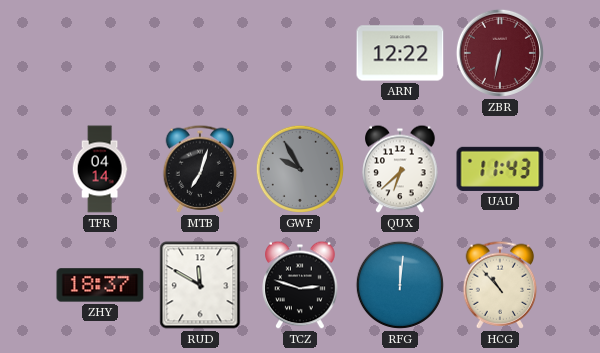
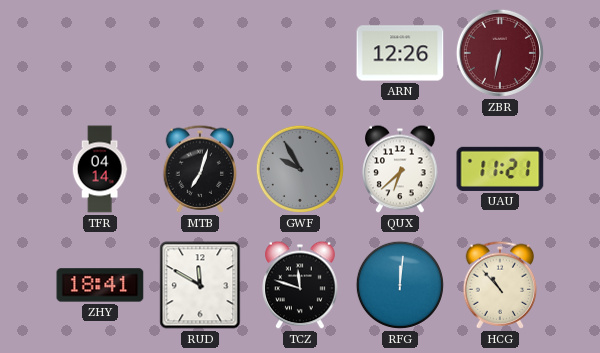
ARN: 12:22 -> 12:26
UAU: 11:43 -> 11:21
ZHY: 18:37 -> 18:41
TCZ: 2:48 -> 11:48
